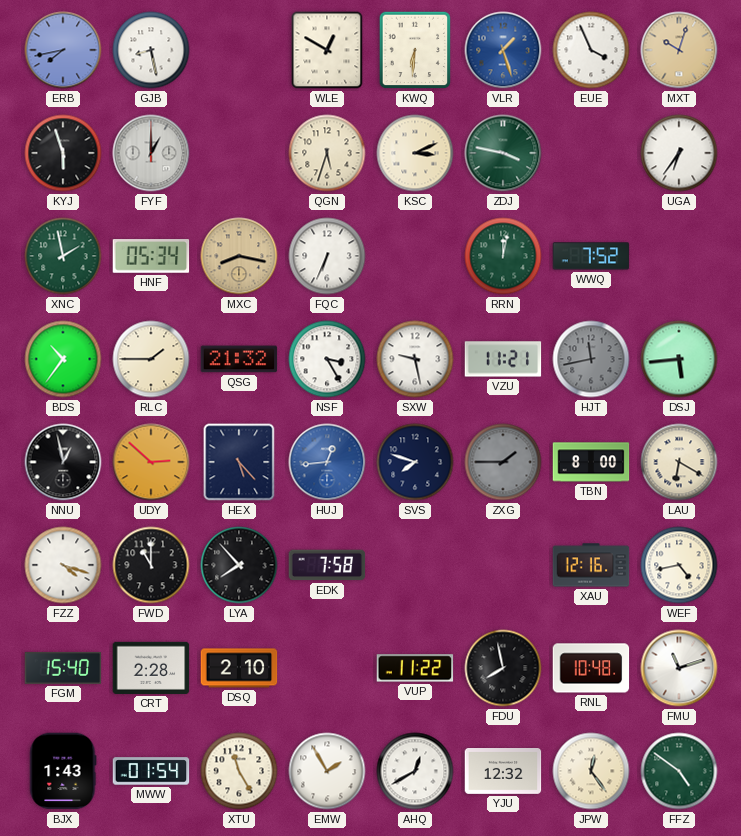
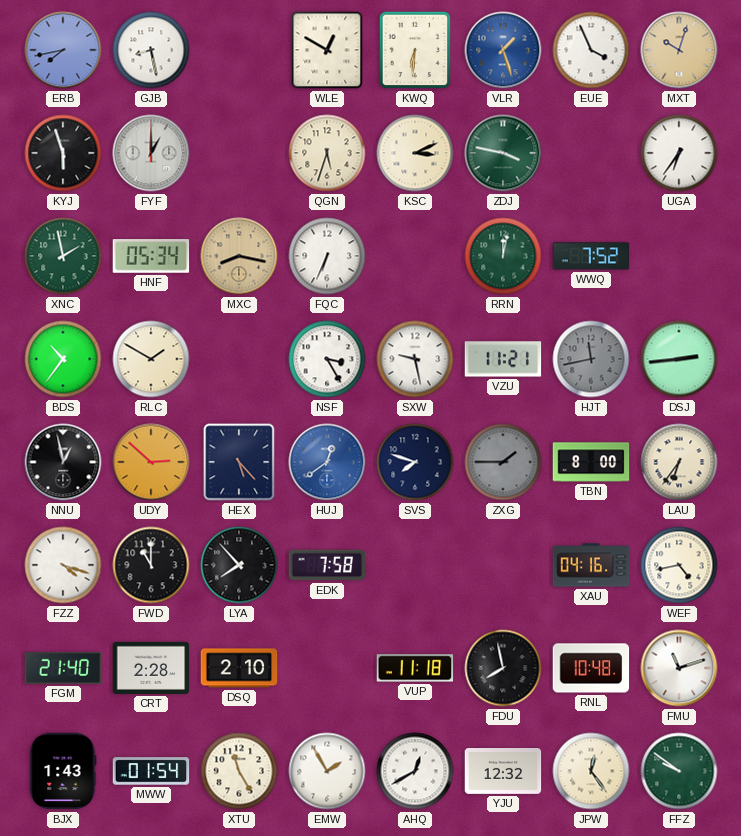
RLC: 1:45 -> 1:50
QSG: 21:32 -> none
DSJ: 5:44 -> 2:44
HUJ: 12:44 -> 12:39
LAU: 6:20 -> 6:36
XAU: 12:16 -> 04:16
FGM: 15:40 -> 21:40
VUP: 11:22 -> 11:18
FFZ: 4:51 -> 9:51
